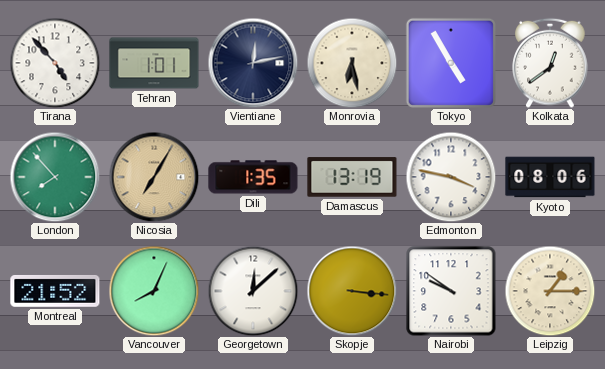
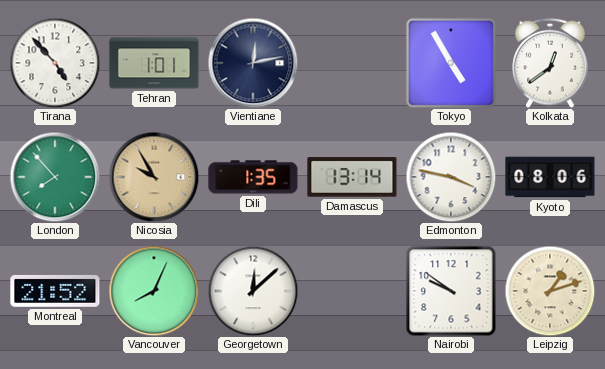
Monrovia: 6:28 -> none
Nicosia: 7:05 -> 9:55
Damascus: 13:19 -> 13:14
Skopje: 3:16 -> none
Leipzig: 1:15 -> 1:12
